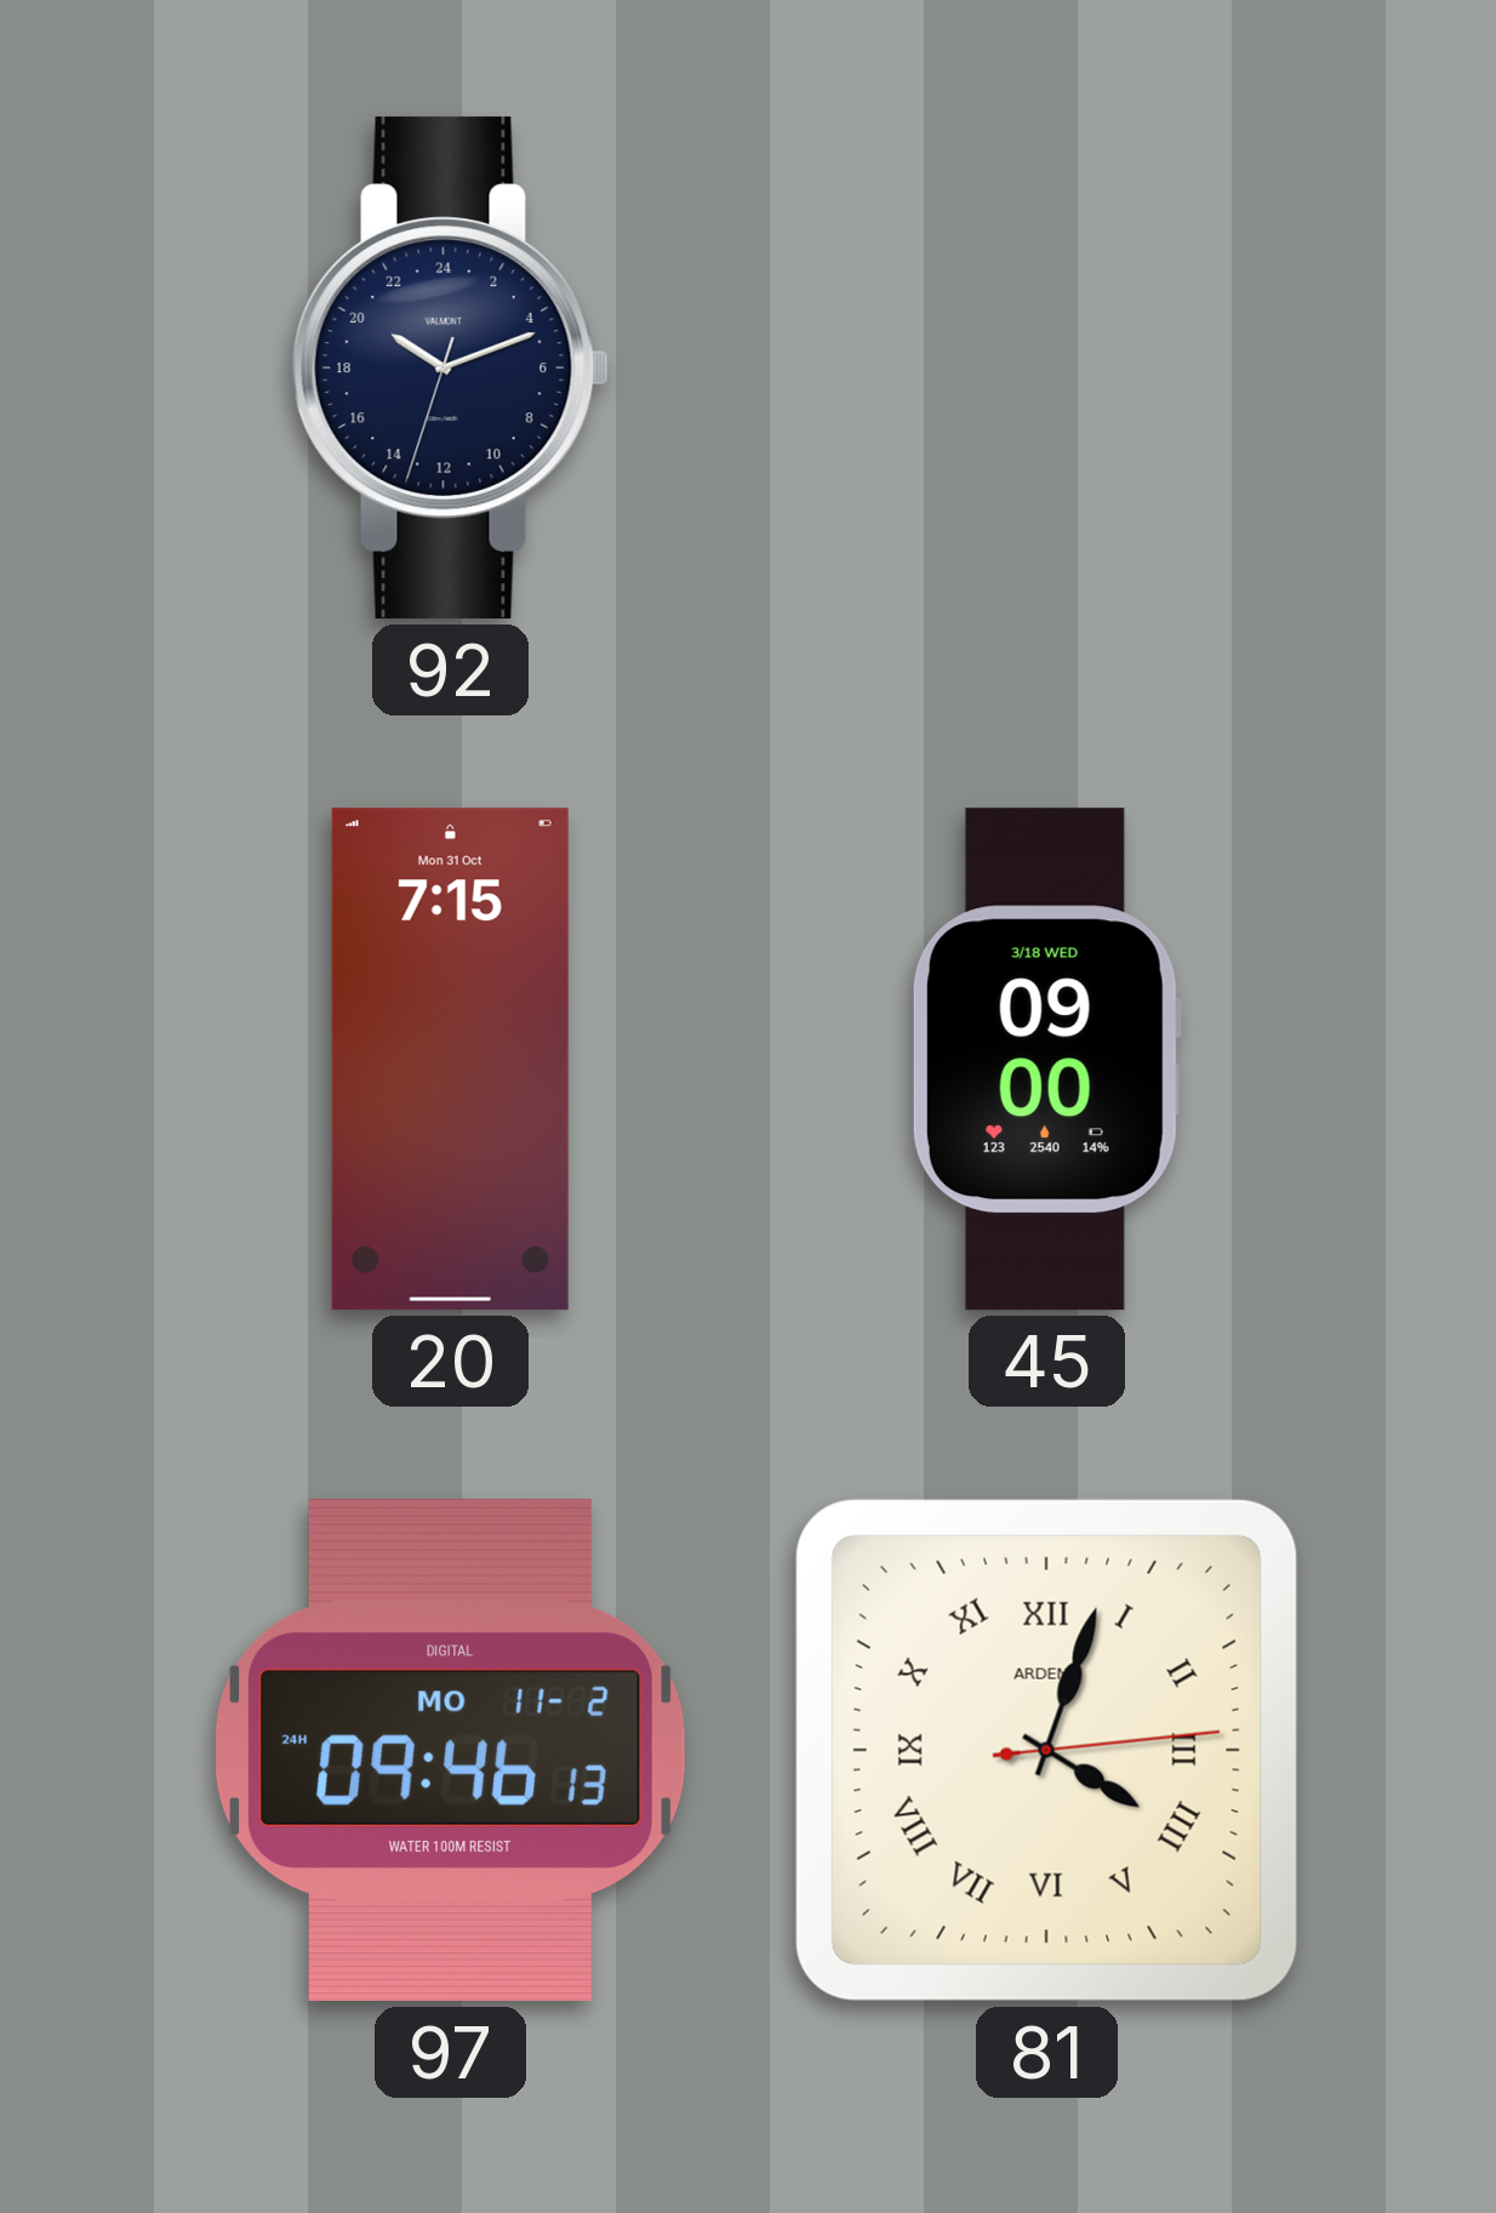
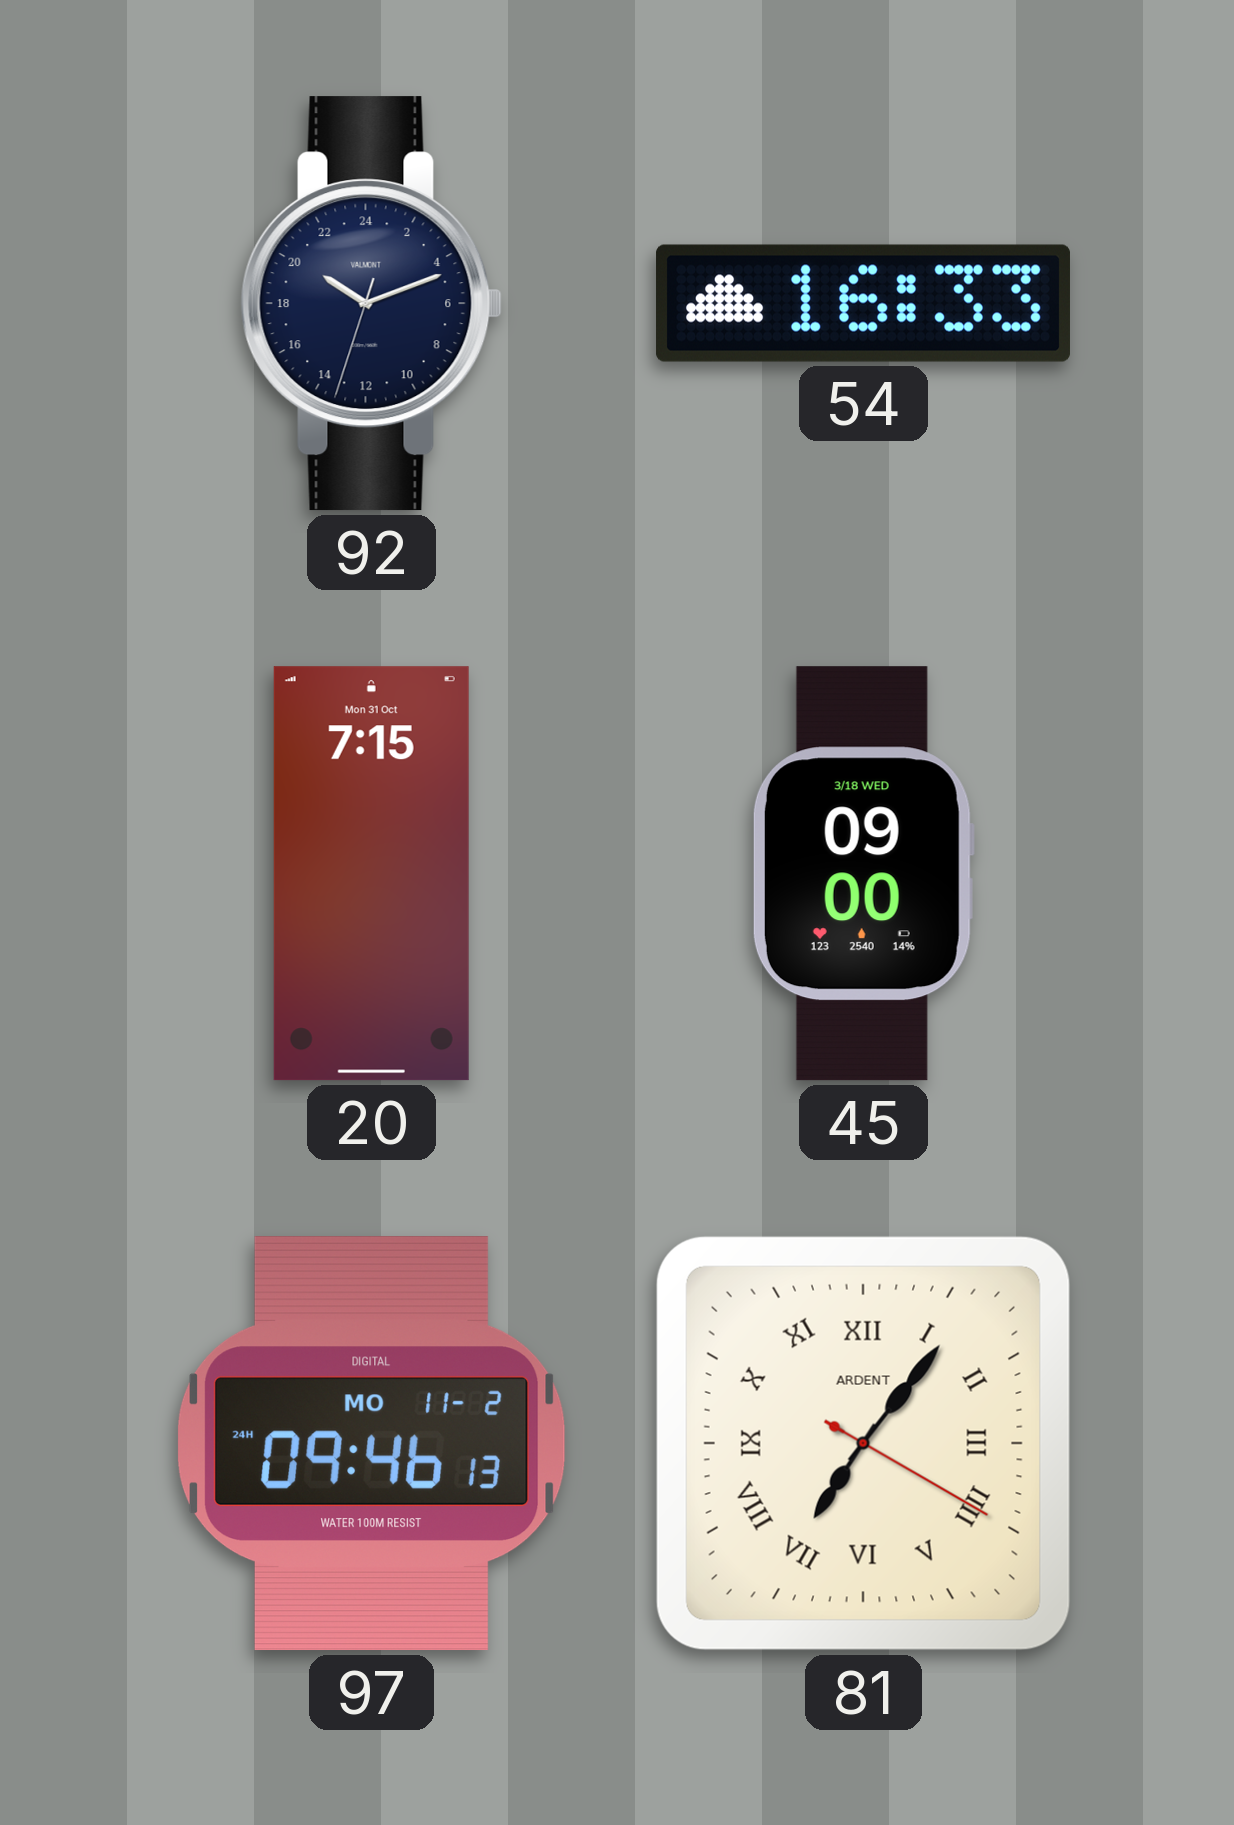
54: none -> 16:33
81: 4:03 -> 7:06
